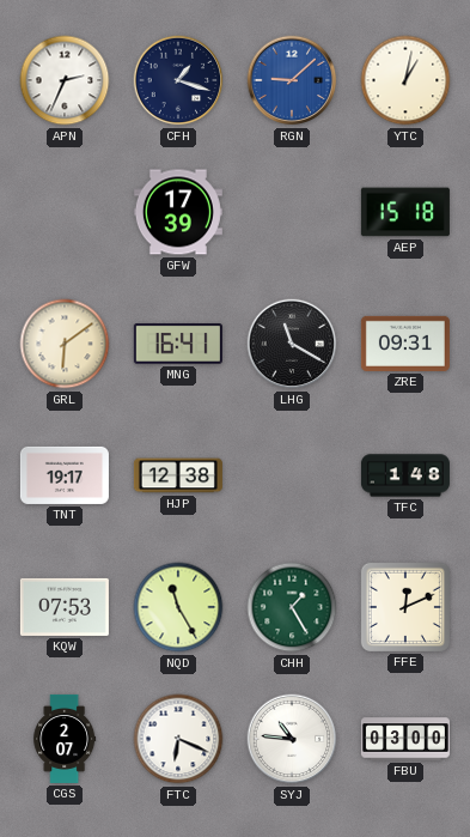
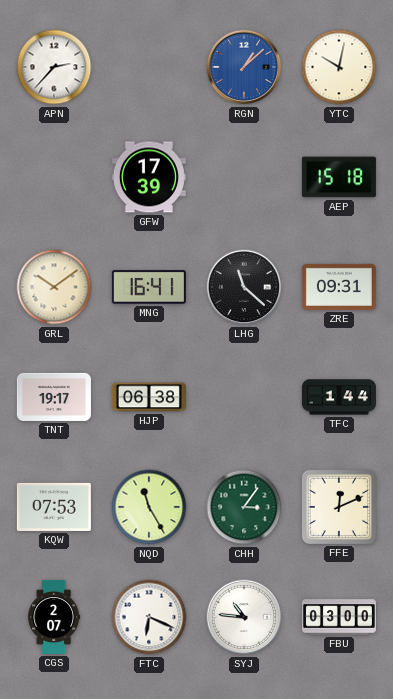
APN: 2:34 -> 2:37
CFH: 1:18 -> none
RGN: 9:08 -> 1:08
YTC: 1:02 -> 10:02
GRL: 6:09 -> 10:09
LHG: 11:20 -> 11:22
HJP: 12:38 -> 06:38
TFC: 1:48 -> 1:44
CHH: 1:25 -> 3:06
